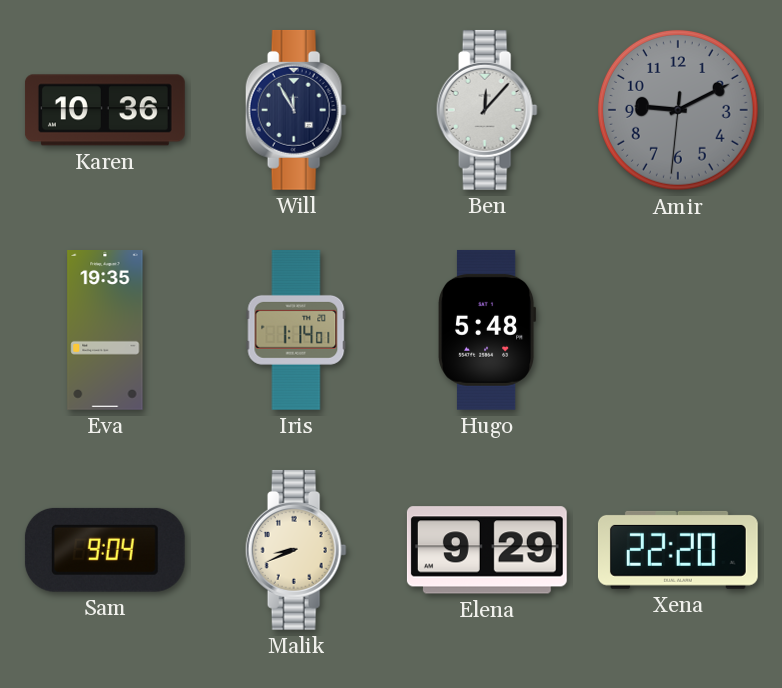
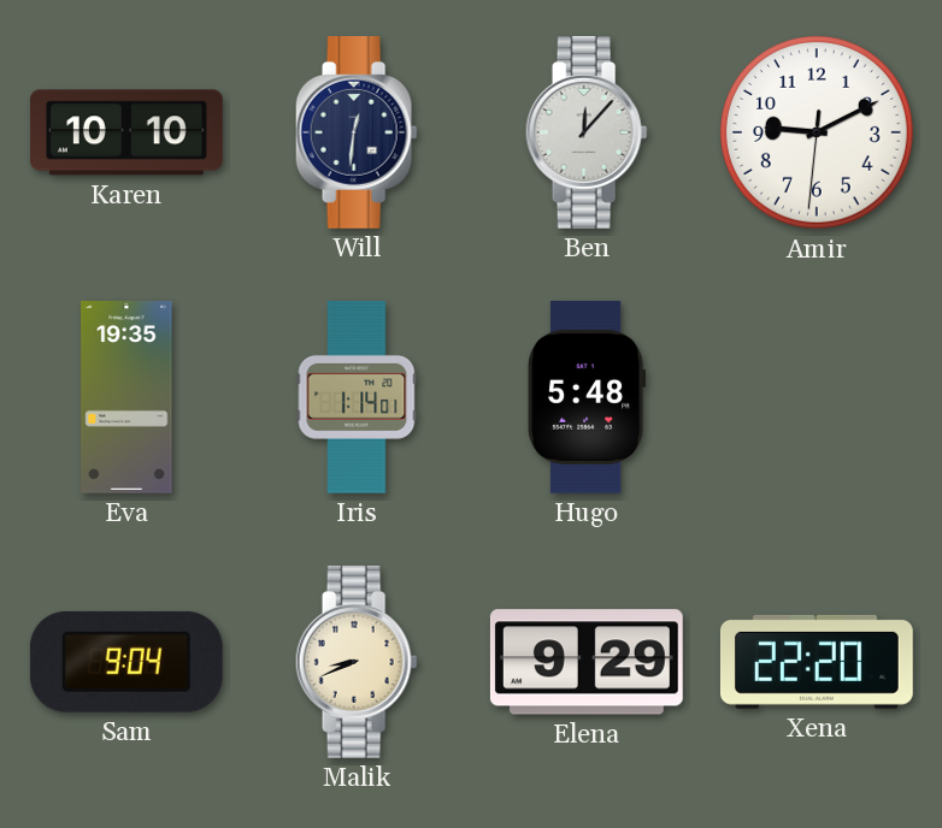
Karen: 10:36 -> 10:10
Will: 11:55 -> 12:31
Amir dial: grey -> white
